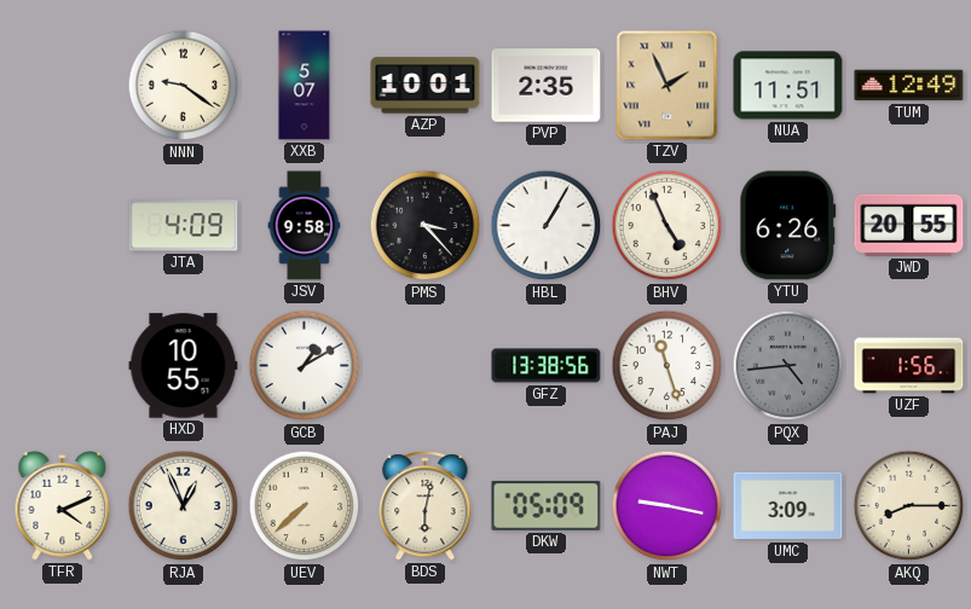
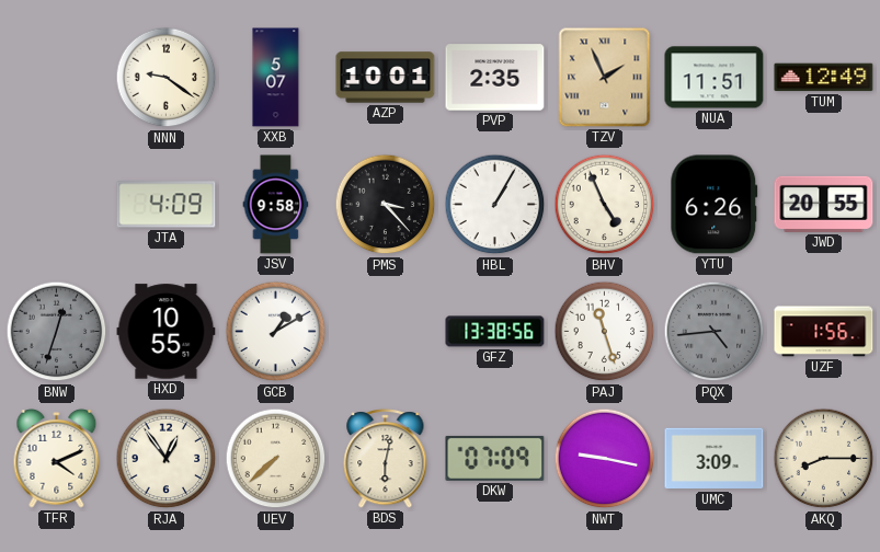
BNW: none -> 12:33
RJA: 12:56 -> 12:54
DKW: 05:09 -> 07:09
